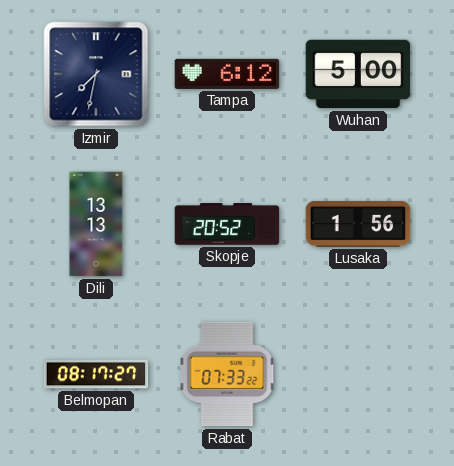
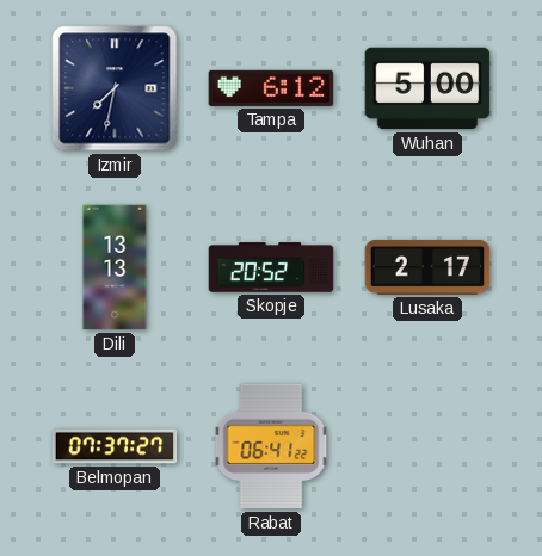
Lusaka: 1:56 -> 2:17
Belmopan: 08:17 -> 07:37
Rabat: 07:33 -> 06:41
